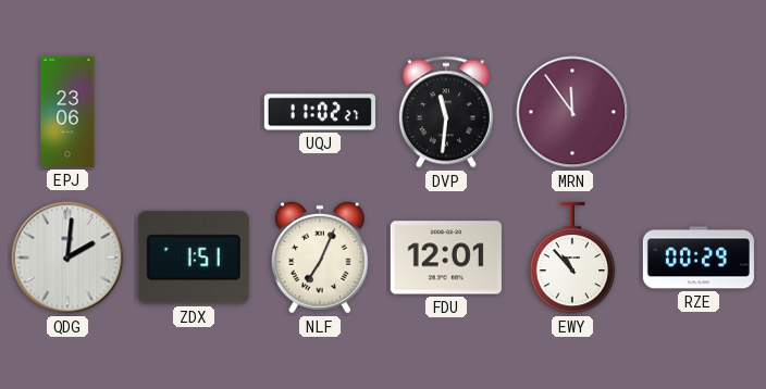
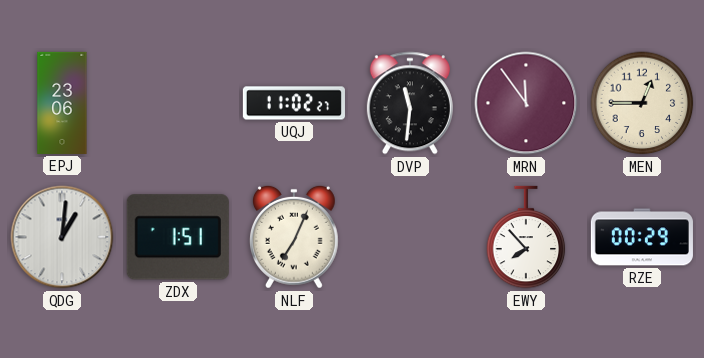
MEN: none -> 12:45
QDG: 2:01 -> 1:01
FDU: 12:01 -> none
EWY: 10:53 -> 7:53
